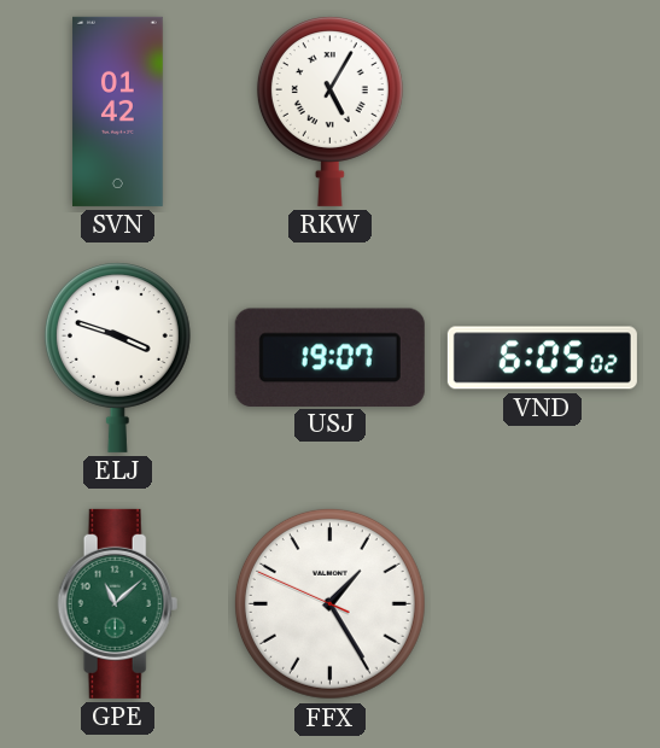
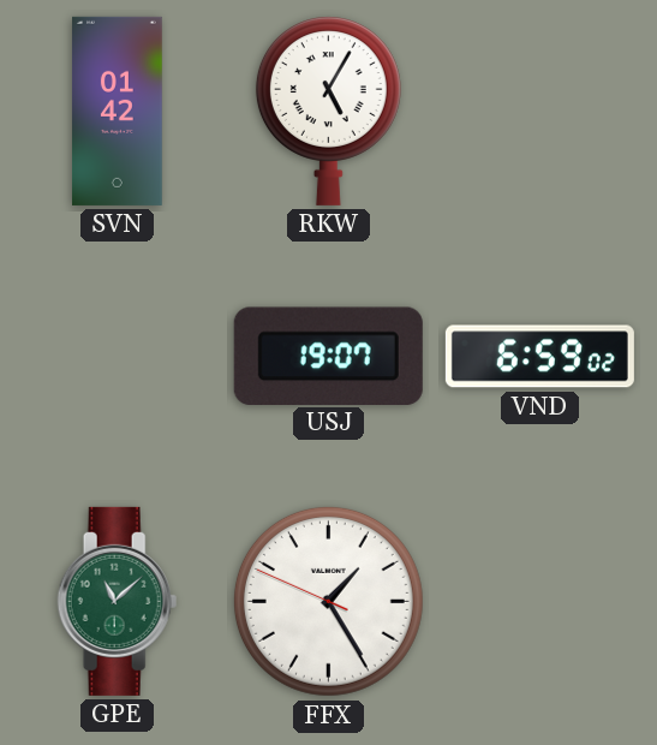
ELJ: 3:48 -> none
VND: 6:05 -> 6:59
